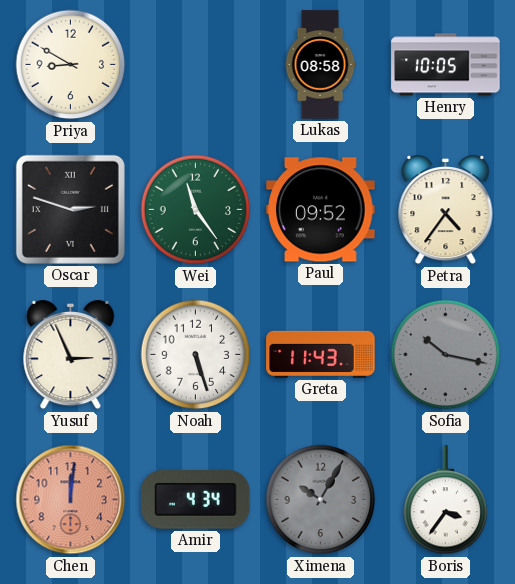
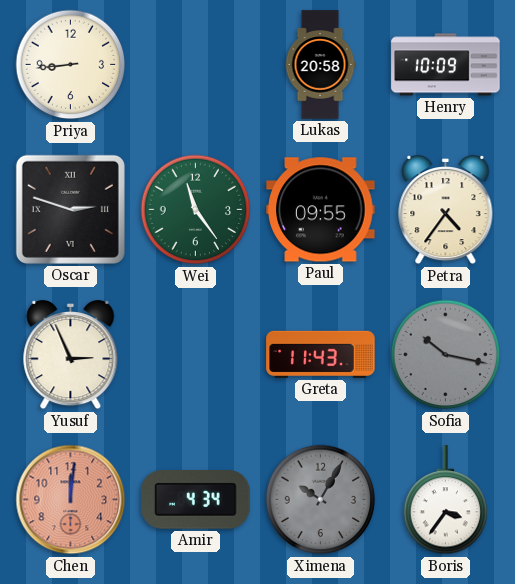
Priya: 8:50 -> 8:44
Lukas: 08:58 -> 20:58
Henry: 10:05 -> 10:09
Paul: 09:52 -> 09:55
Noah: 5:27 -> none
